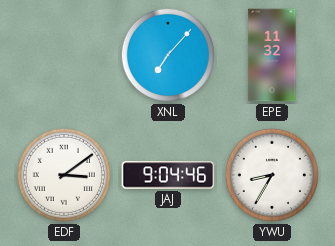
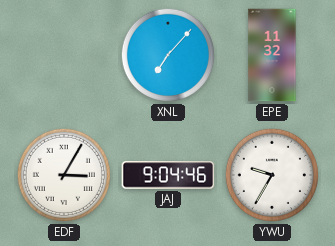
EDF: 3:09 -> 3:05
YWU: 8:35 -> 9:35
